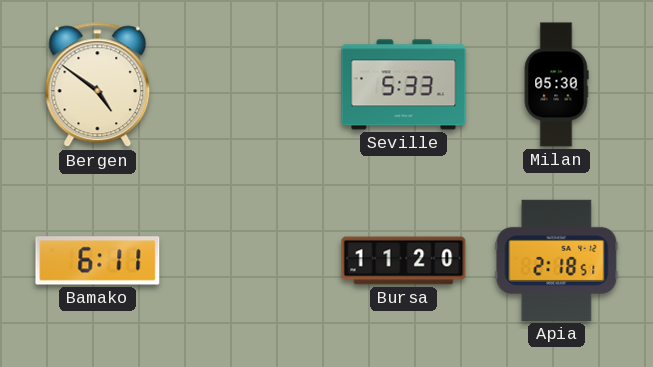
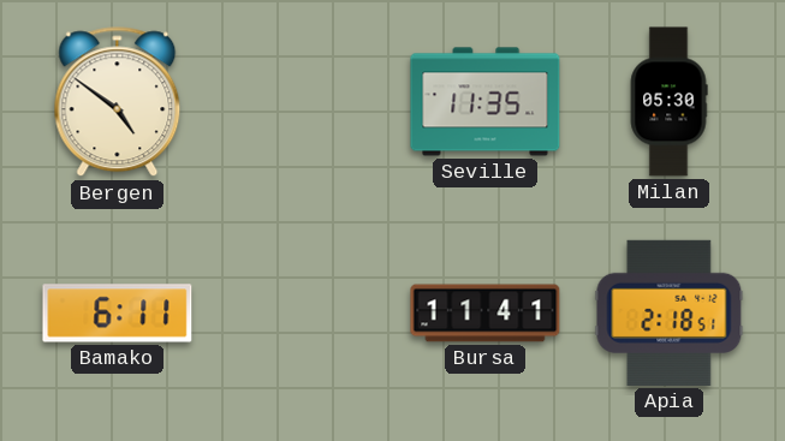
Seville: 5:33 -> 11:35
Bursa: 11:20 -> 11:41
